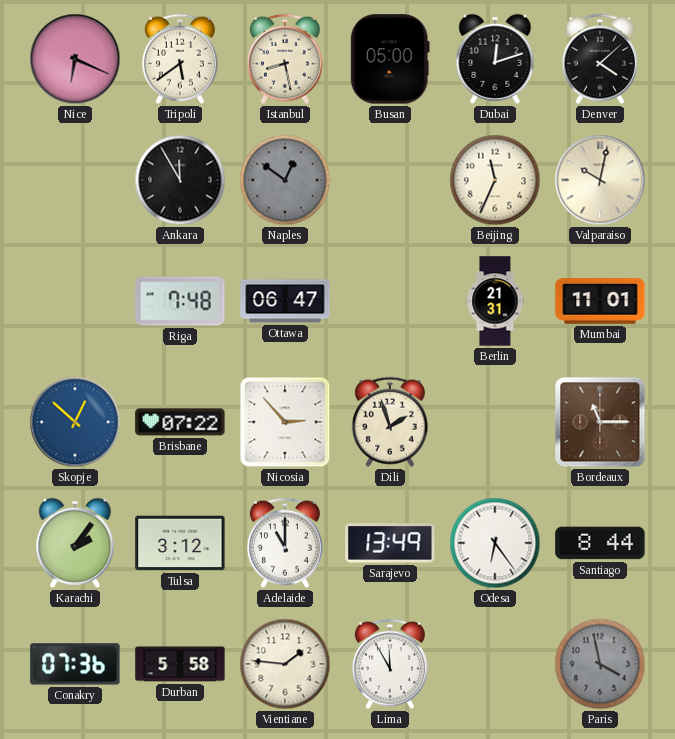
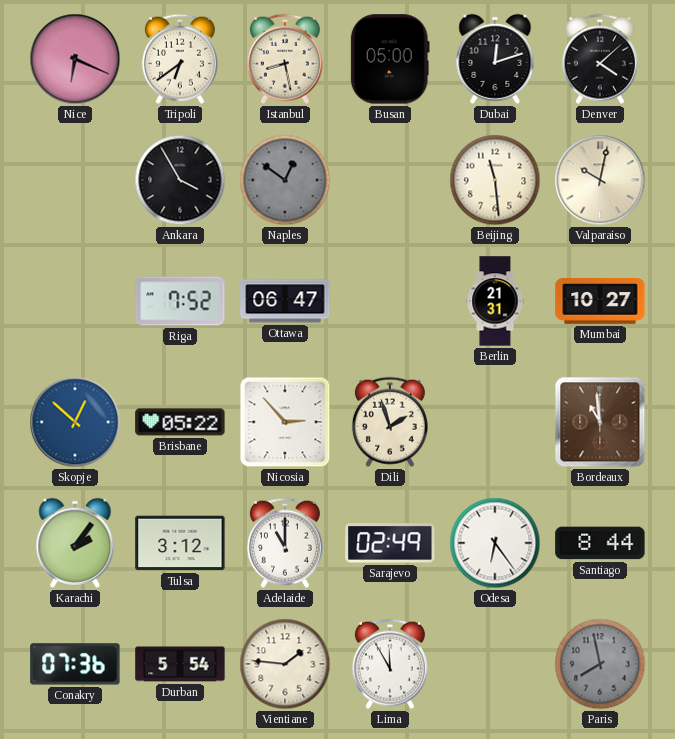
Tripoli: 5:39 -> 6:39
Ankara: 11:55 -> 3:55
Beijing: 11:34 -> 11:29
Riga: 7:48 -> 7:52
Mumbai: 11:01 -> 10:27
Brisbane: 07:22 -> 05:22
Bordeaux: 11:15 -> 10:59
Sarajevo: 13:49 -> 02:49
Durban: 5:58 -> 5:54
Paris: 3:58 -> 7:58
